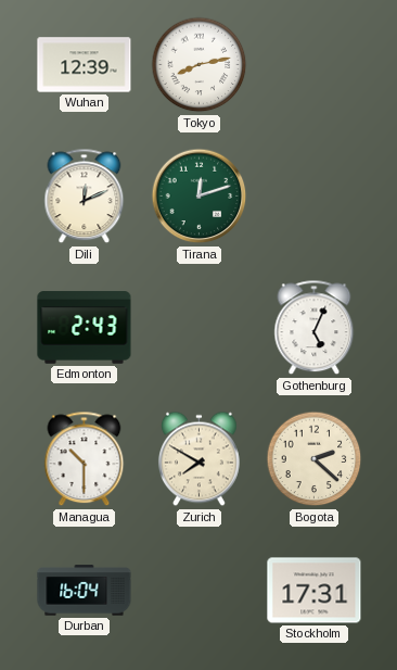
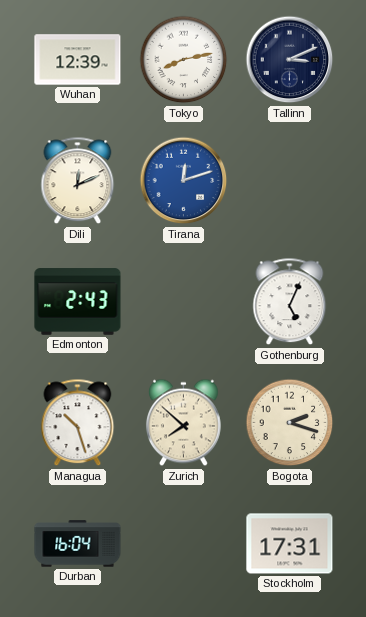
Tallinn: none -> 3:11
Tirana dial: green -> blue
Managua: 10:30 -> 10:27
Zurich: 7:50 -> 7:52
Bogota: 2:22 -> 2:18
